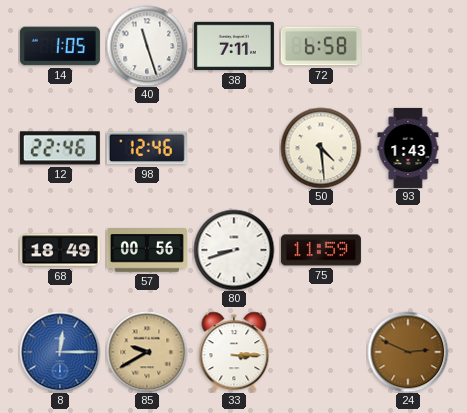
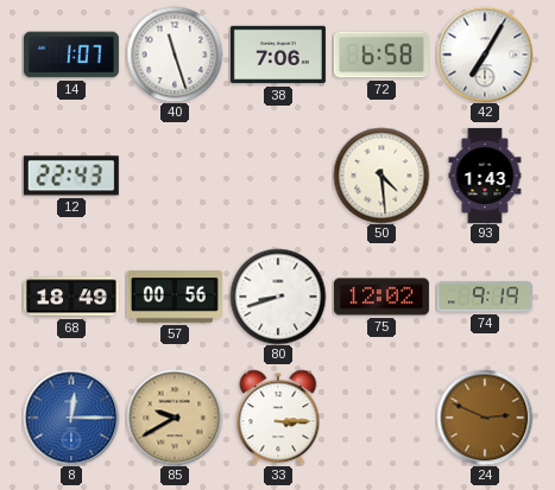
14: 1:05 -> 1:07
38: 7:11 -> 7:06
42: none -> 7:05
12: 22:46 -> 22:43
98: 12:46 -> none
75: 11:59 -> 12:02
74: none -> 9:19
